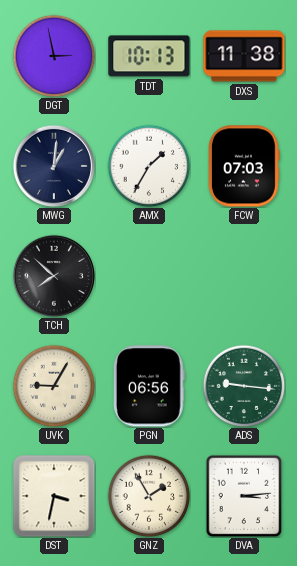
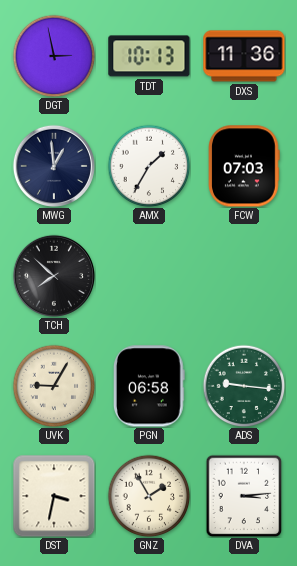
DXS: 11:38 -> 11:36
MWG: 1:01 -> 12:59
PGN: 06:56 -> 06:58
